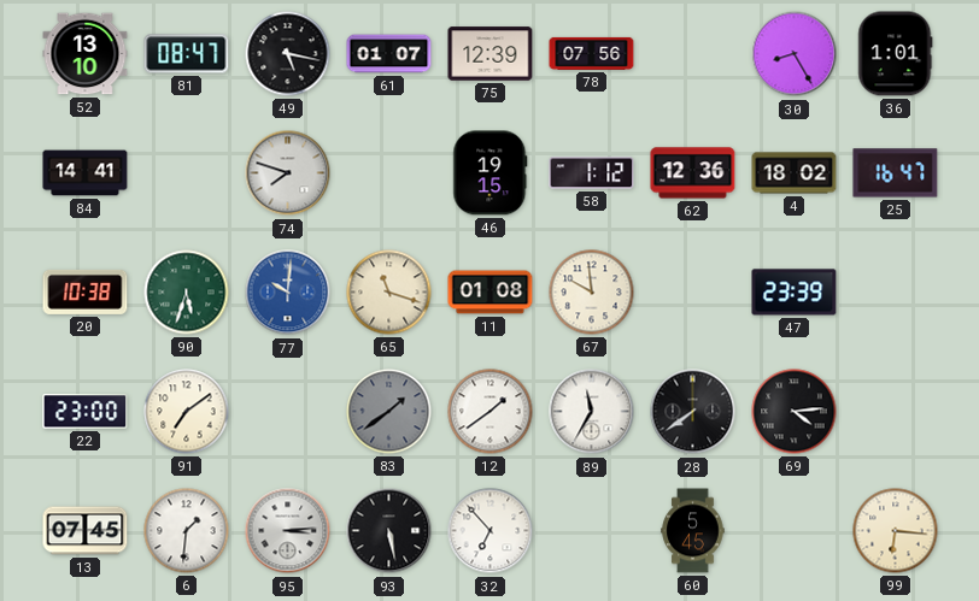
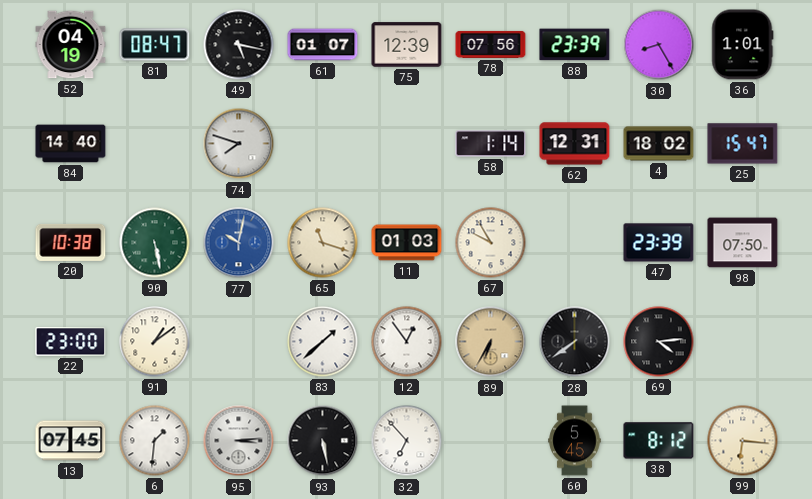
52: 13:10 -> 04:19
88: none -> 23:39
84: 14:41 -> 14:40
46: 19:15 -> none
58: 1:12 -> 1:14
62: 12:36 -> 12:31
25: 16:47 -> 15:47
90: 5:33 -> 5:28
77: 10:01 -> 10:02
11: 01:08 -> 01:03
67: 9:59 -> 9:55
98: none -> 07:50
91: 7:09 -> 1:09
83: 1:39 -> 1:38
83 dial: grey -> white
12: 1:39 -> 12:54
89: 11:35 -> 6:35
89 dial: white -> champagne
38: none -> 8:12
